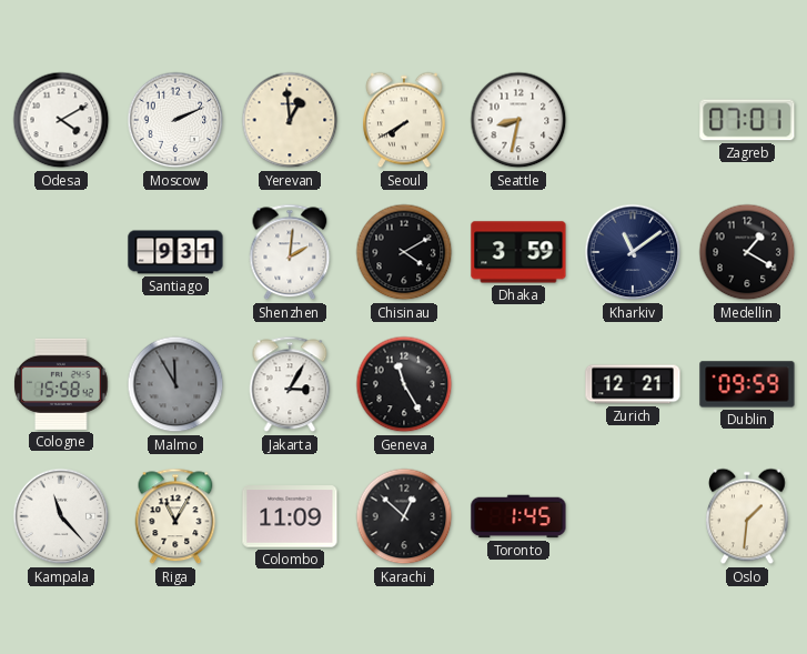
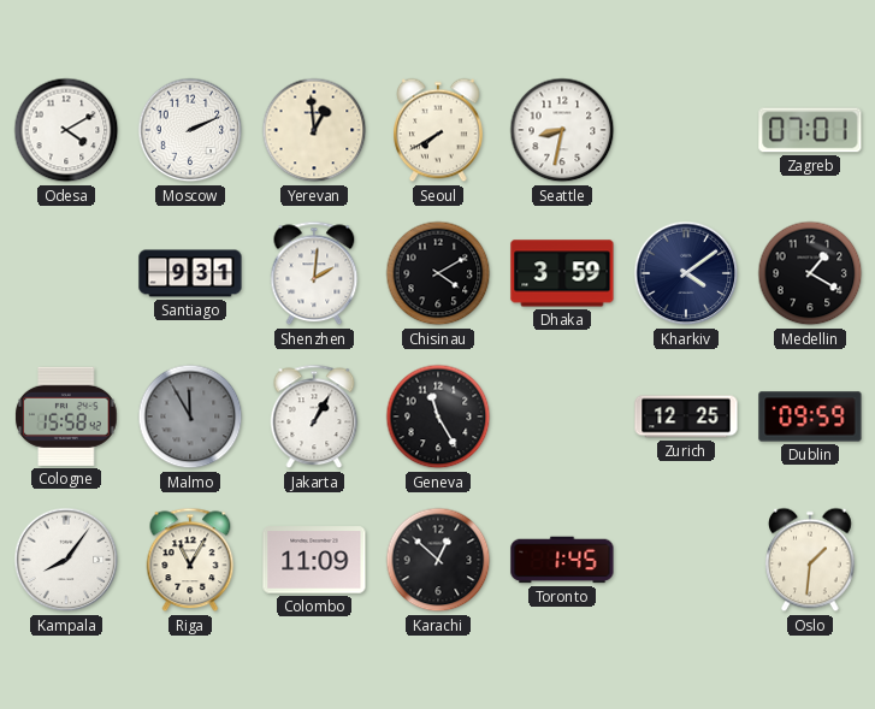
Kharkiv: 11:09 -> 4:09
Jakarta: 3:05 -> 1:05
Zurich: 12:21 -> 12:25
Kampala: 11:23 -> 8:06
